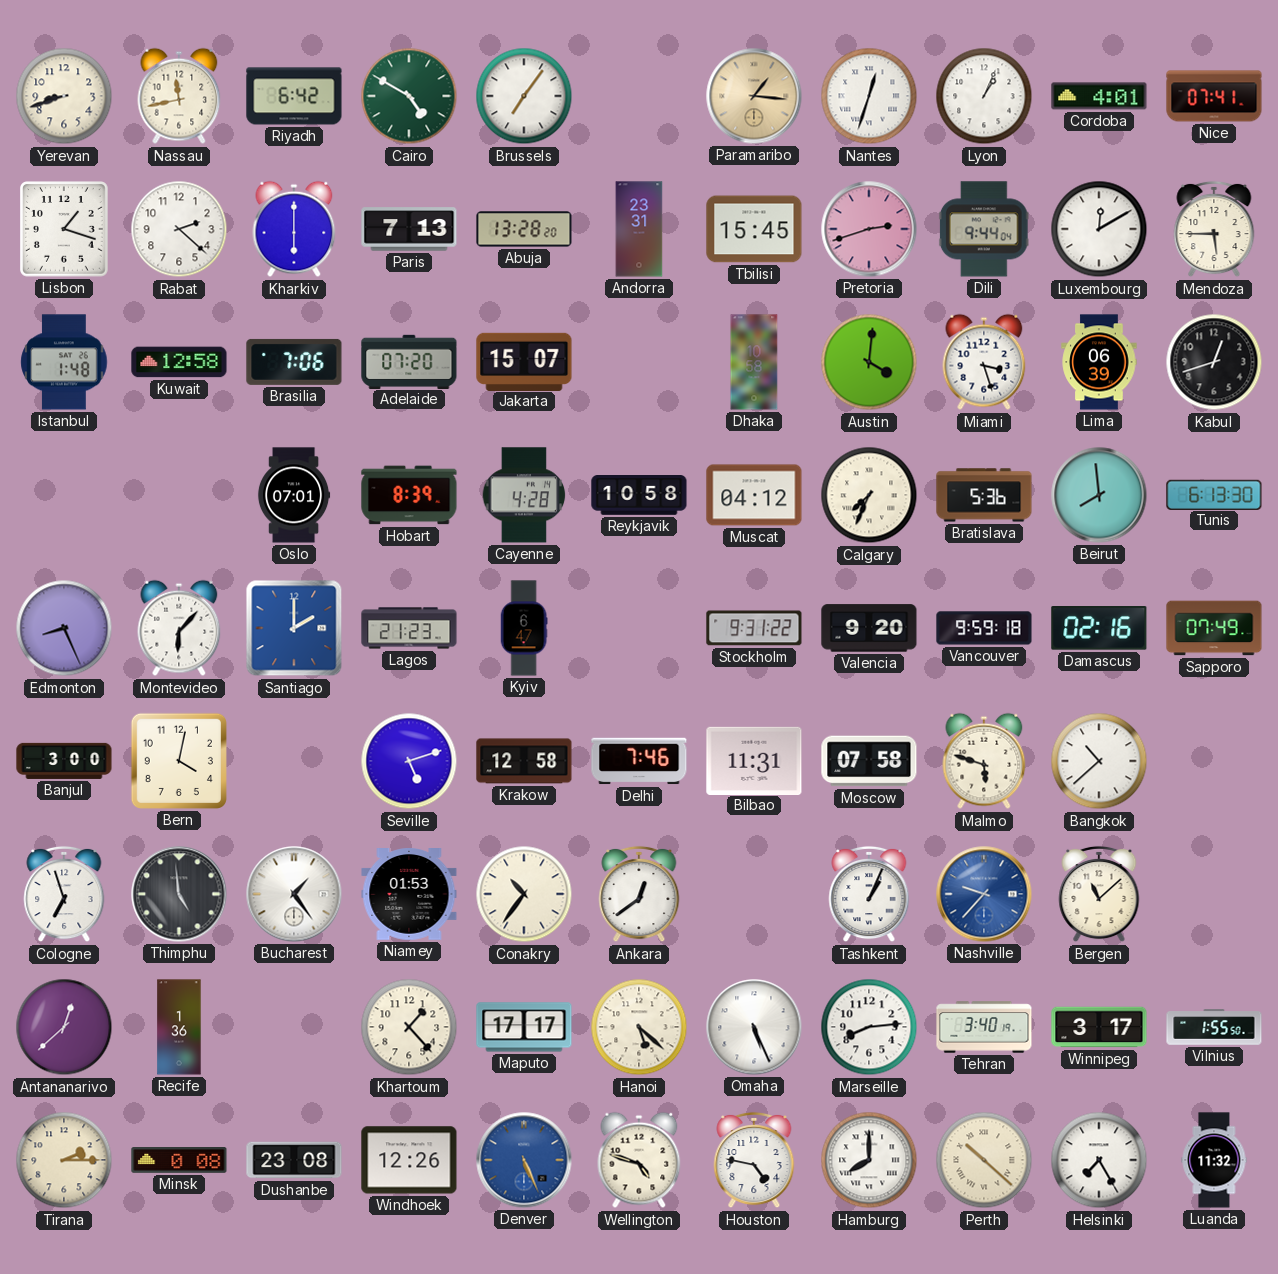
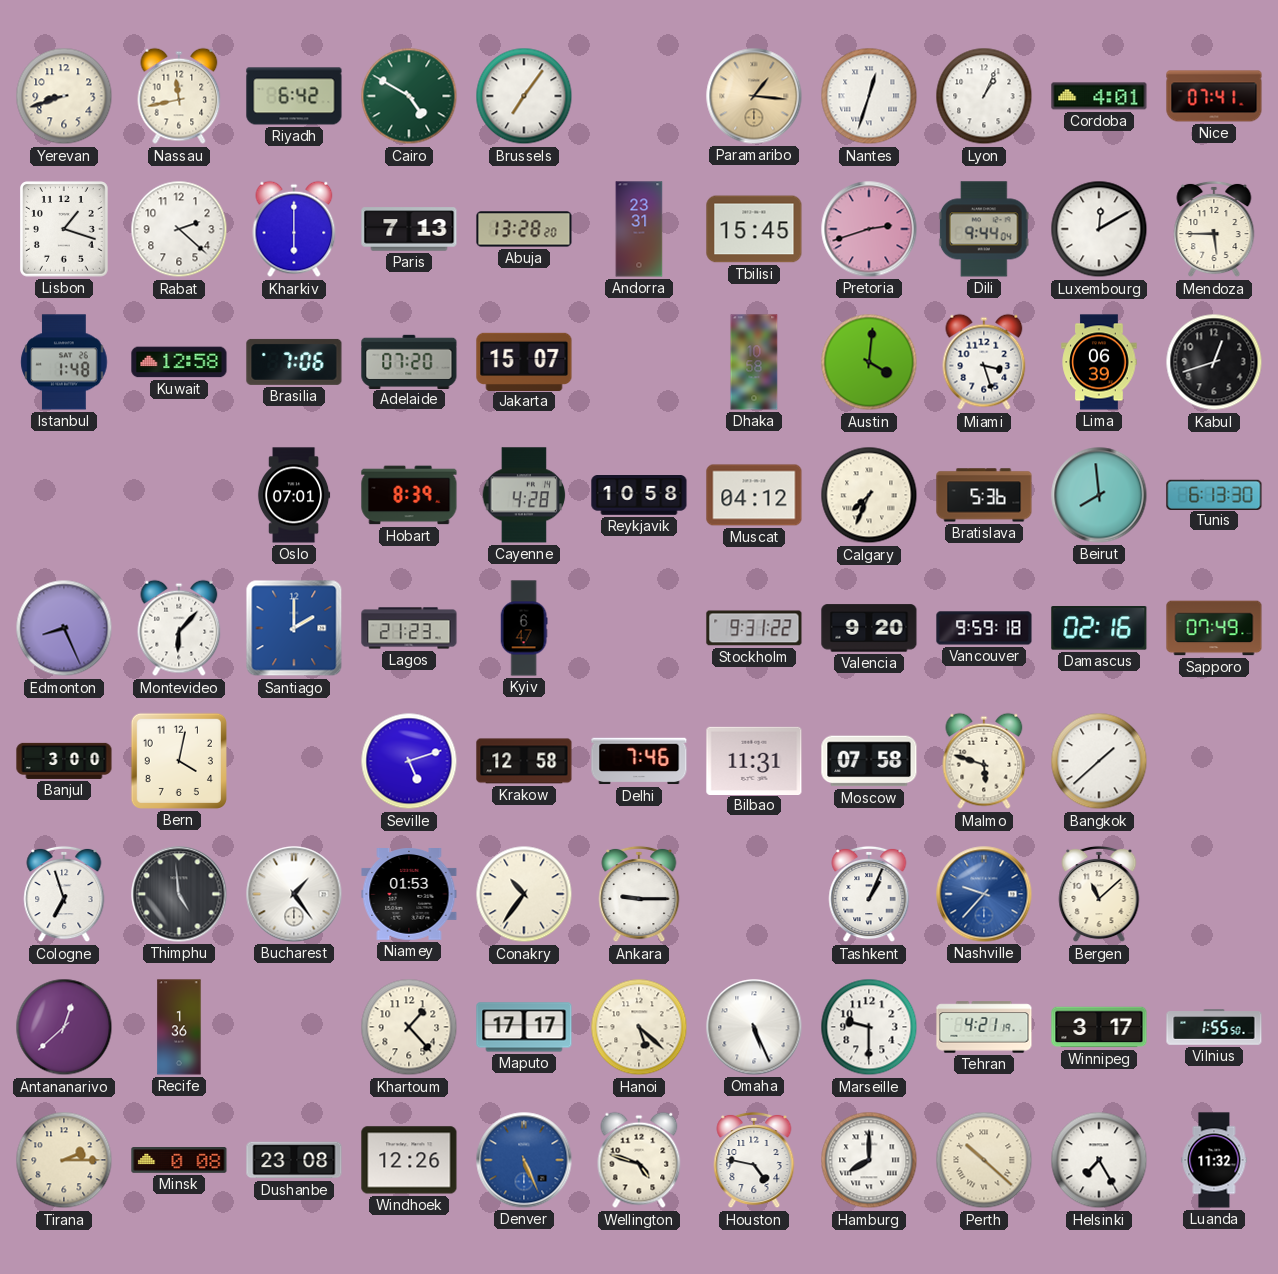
Bangkok: 10:38 -> 1:38
Ankara: 12:39 -> 9:15
Marseille: 8:14 -> 9:30
Tehran: 3:40 -> 4:21
